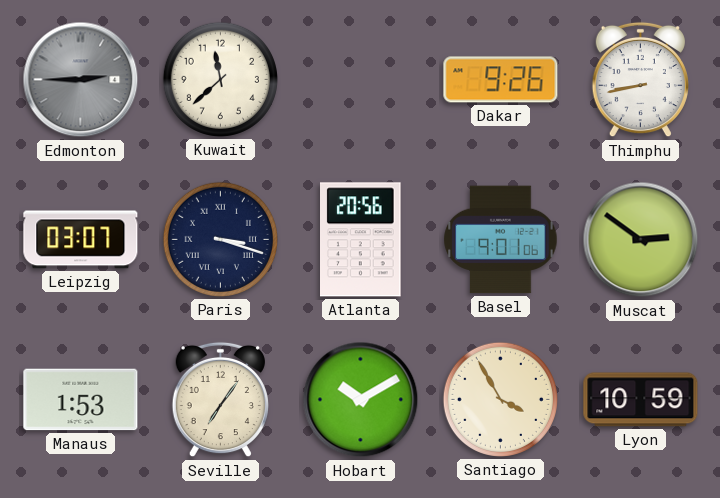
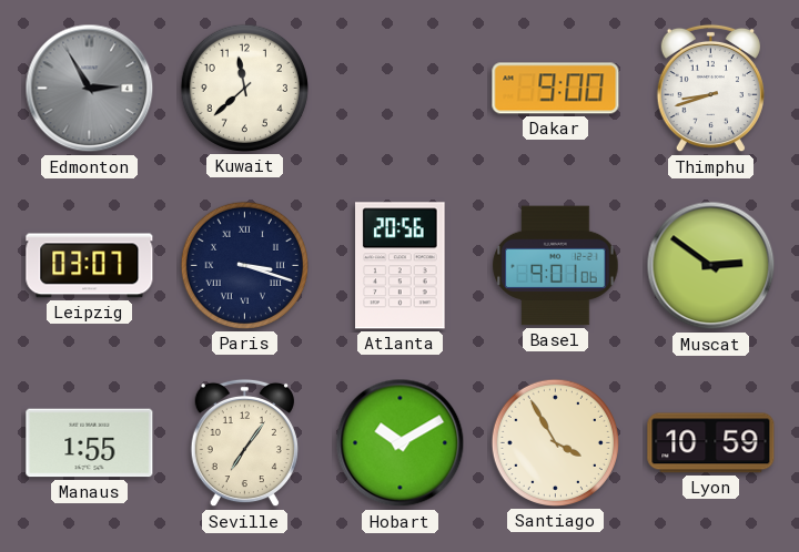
Edmonton: 2:45 -> 2:55
Dakar: 9:26 -> 9:00
Thimphu: 8:43 -> 8:42
Manaus: 1:53 -> 1:55
